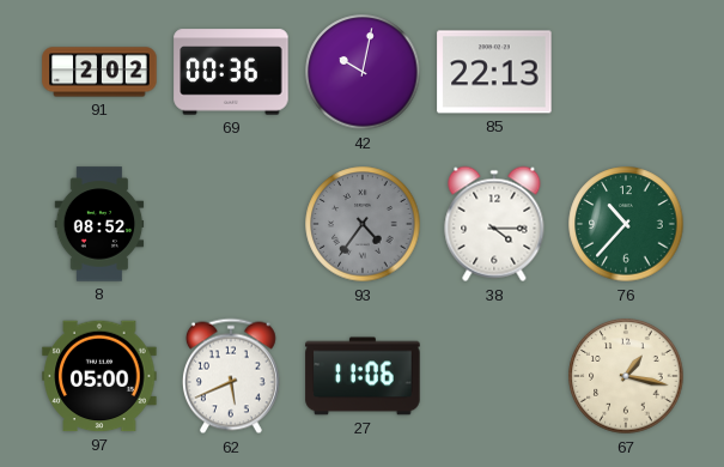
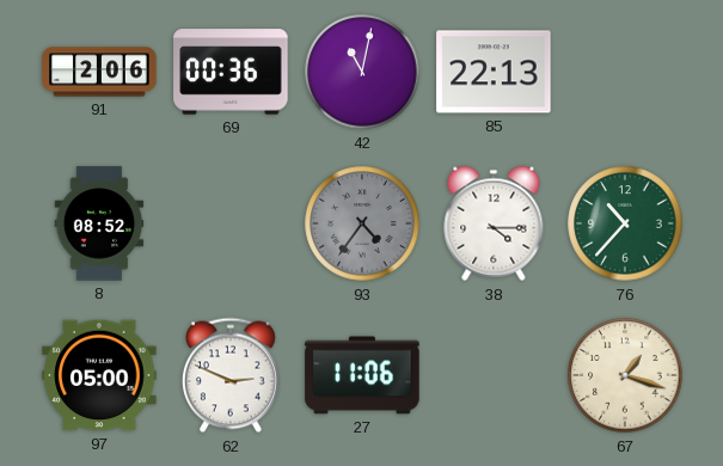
91: 2:02 -> 2:06
42: 10:02 -> 11:02
62: 5:41 -> 2:49
67: 1:17 -> 1:18
